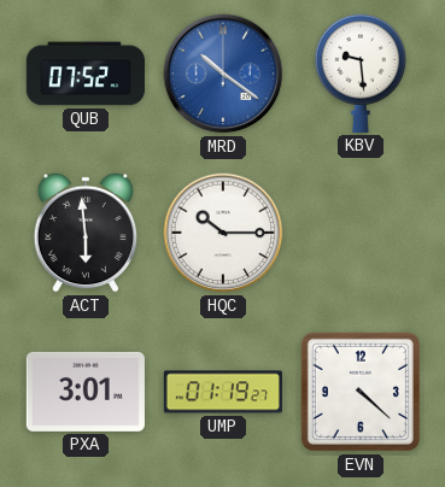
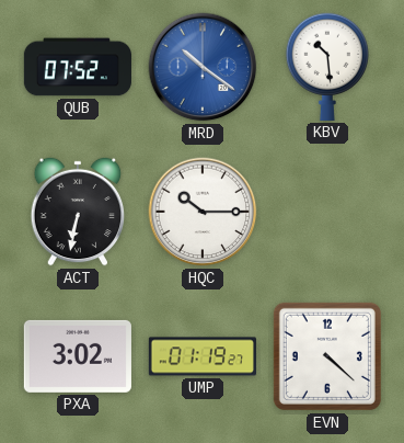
KBV: 9:29 -> 10:29
ACT: 5:59 -> 6:32
PXA: 3:01 -> 3:02
